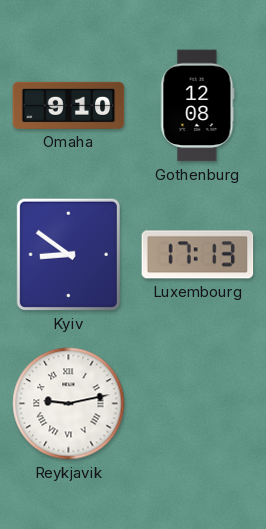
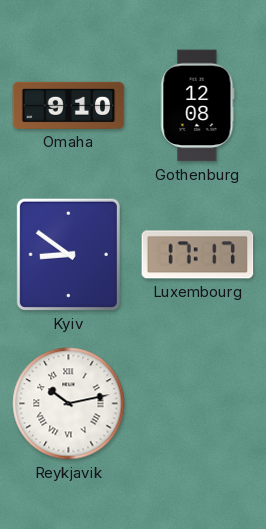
Luxembourg: 17:13 -> 17:17
Reykjavik: 9:13 -> 10:13
